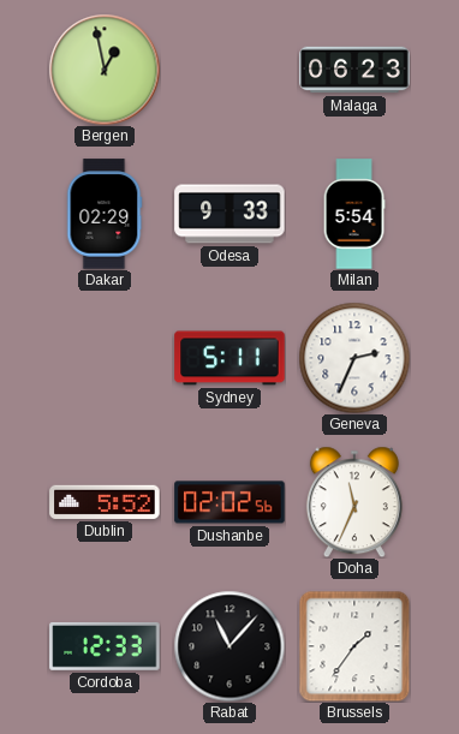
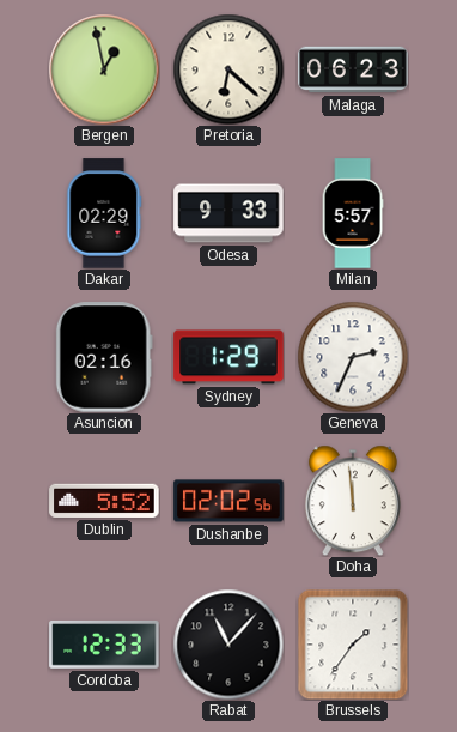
Pretoria: none -> 6:22
Milan: 5:54 -> 5:57
Asuncion: none -> 02:16
Sydney: 5:11 -> 1:29
Doha: 11:34 -> 11:59
